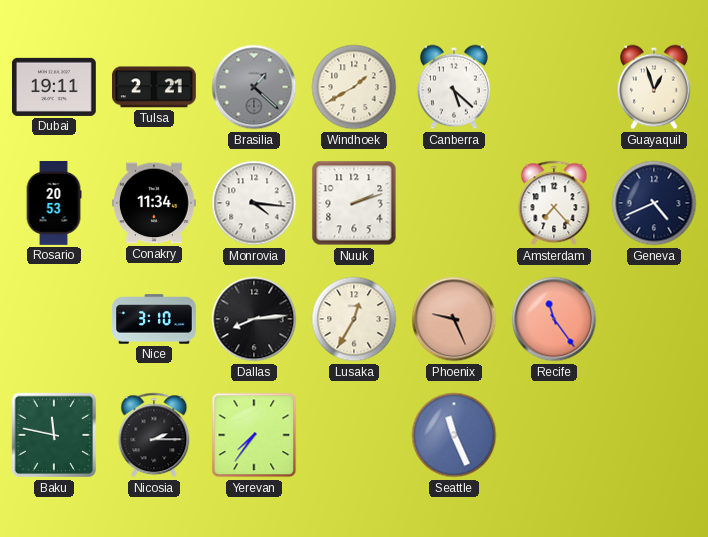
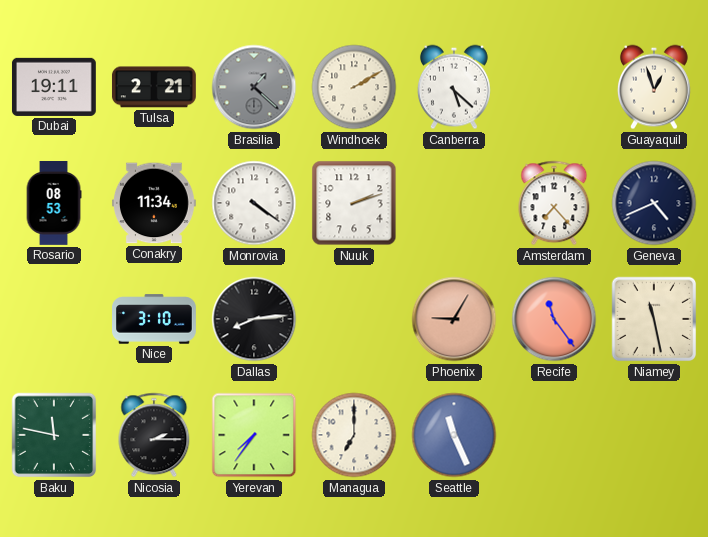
Windhoek: 1:40 -> 2:10
Rosario: 20:53 -> 08:53
Monrovia: 4:16 -> 4:21
Lusaka: 12:35 -> none
Phoenix: 9:26 -> 9:05
Niamey: none -> 11:28
Managua: none -> 7:00
